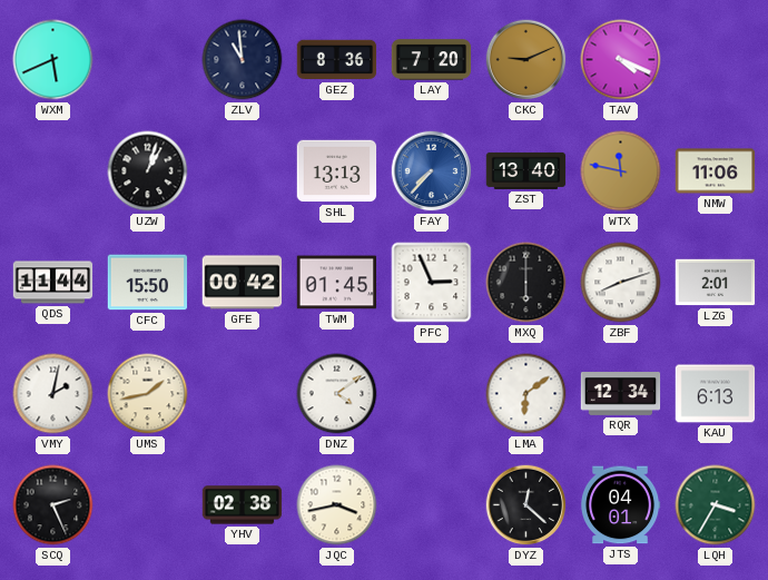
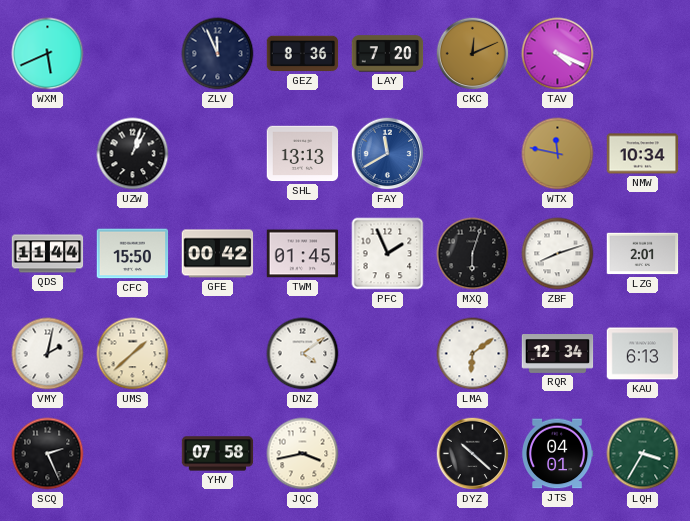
ZLV: 10:59 -> 11:56
CKC: 9:11 -> 12:11
FAY: 7:37 -> 11:40
ZST: 13:40 -> none
NMW: 11:06 -> 10:34
PFC: 2:56 -> 1:56
MXQ: 6:00 -> 6:03
UMS: 1:43 -> 1:38
YHV: 02:38 -> 07:58
DYZ: 12:22 -> 10:22
